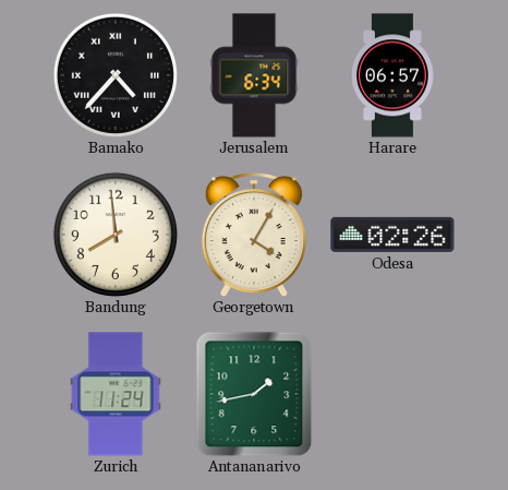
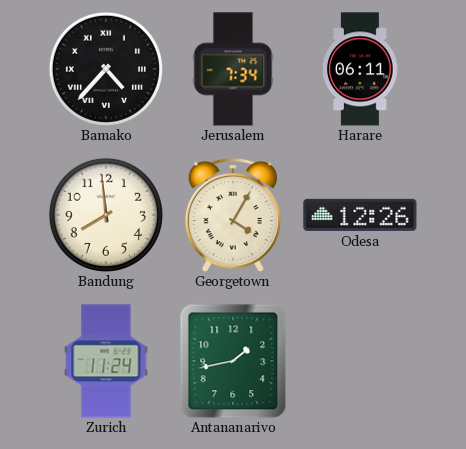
Jerusalem: 6:34 -> 7:34
Harare: 06:57 -> 06:11
Odesa: 02:26 -> 12:26
